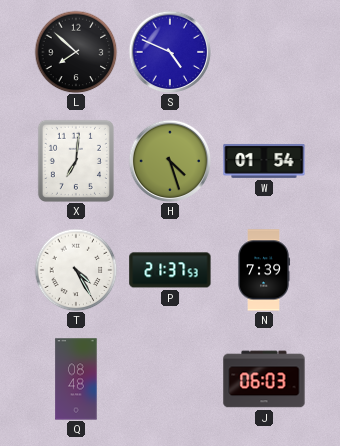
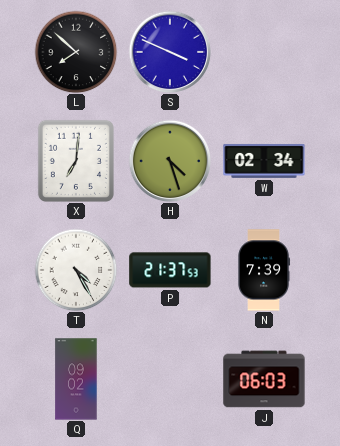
S: 4:49 -> 3:49
W: 01:54 -> 02:34
Q: 08:48 -> 09:02
